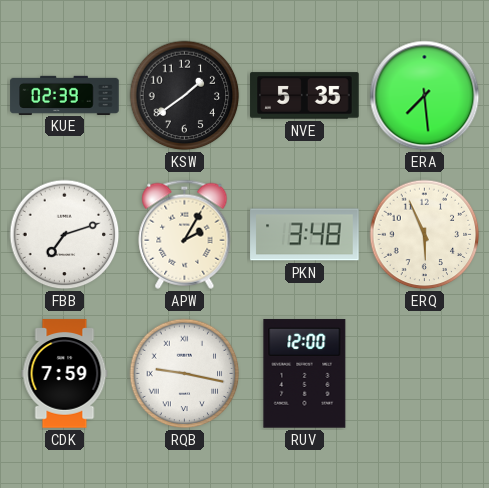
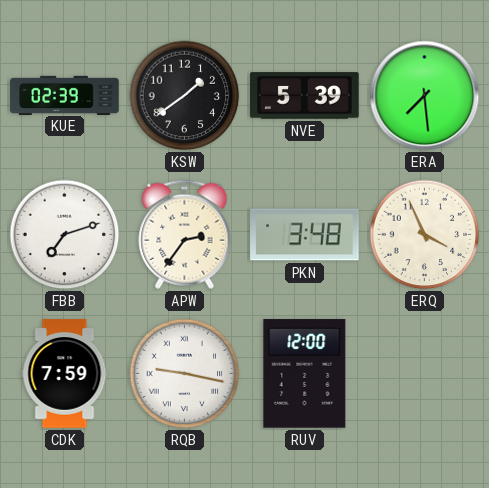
NVE: 5:35 -> 5:39
APW: 2:05 -> 2:36
ERQ: 5:56 -> 3:56
